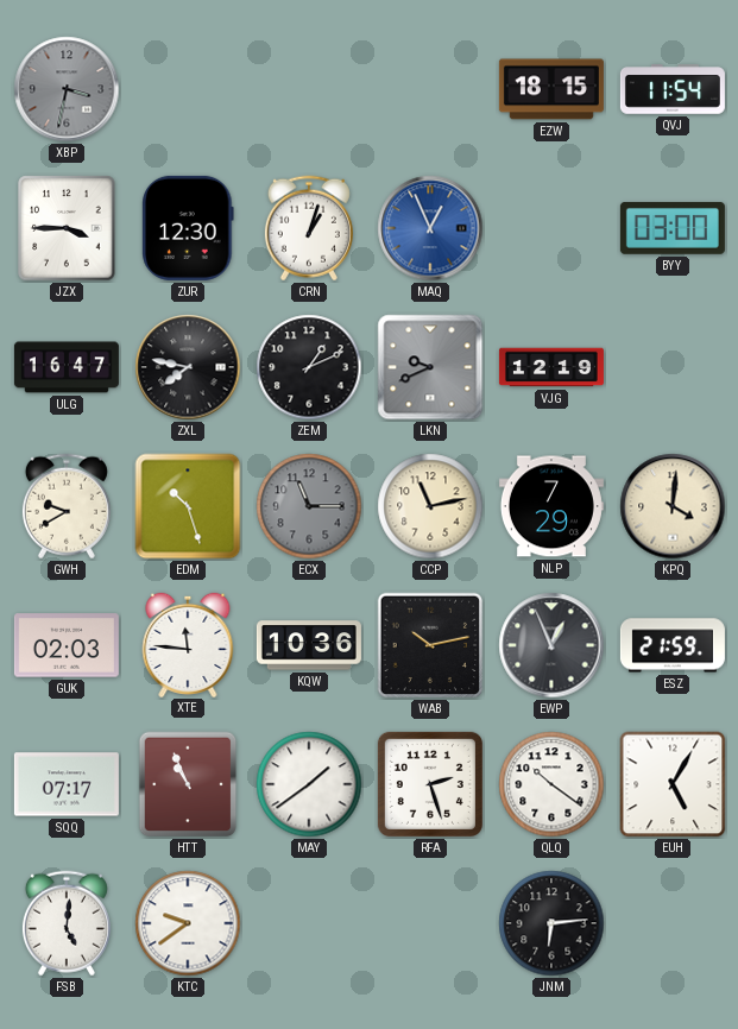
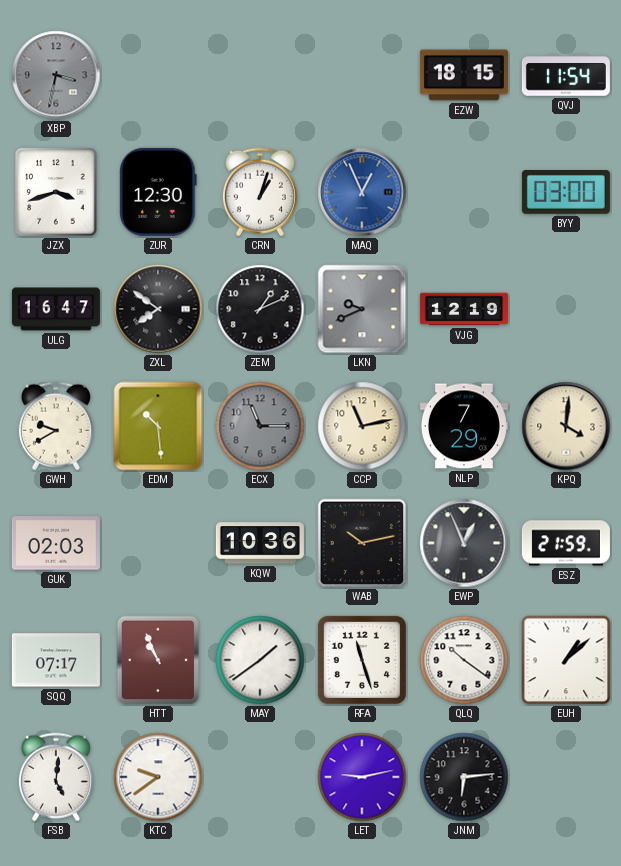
JZX: 3:45 -> 3:42
ZXL: 7:47 -> 7:51
EDM: 10:27 -> 10:29
XTE: 11:46 -> none
RFA: 2:27 -> 11:27
EUH: 5:05 -> 1:08
LET: none -> 9:13
